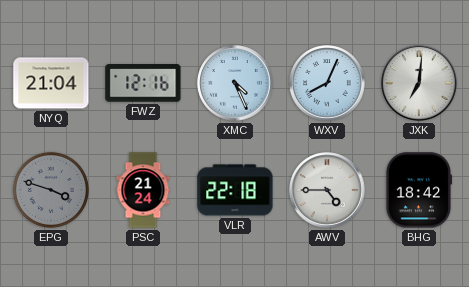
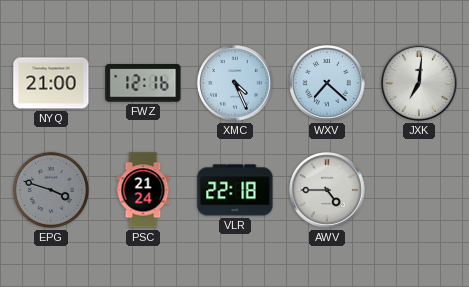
NYQ: 21:04 -> 21:00
WXV: 8:04 -> 7:22
BHG: 18:42 -> none
